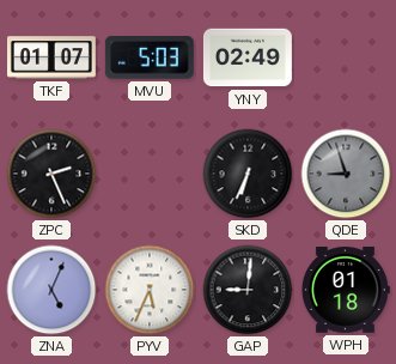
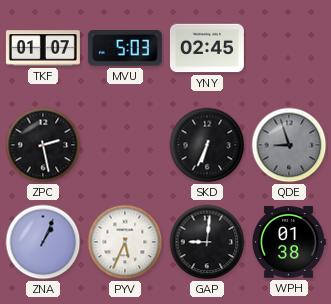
YNY: 02:49 -> 02:45
ZPC: 2:26 -> 2:28
ZNA: 5:04 -> 1:04
WPH: 01:18 -> 01:38
